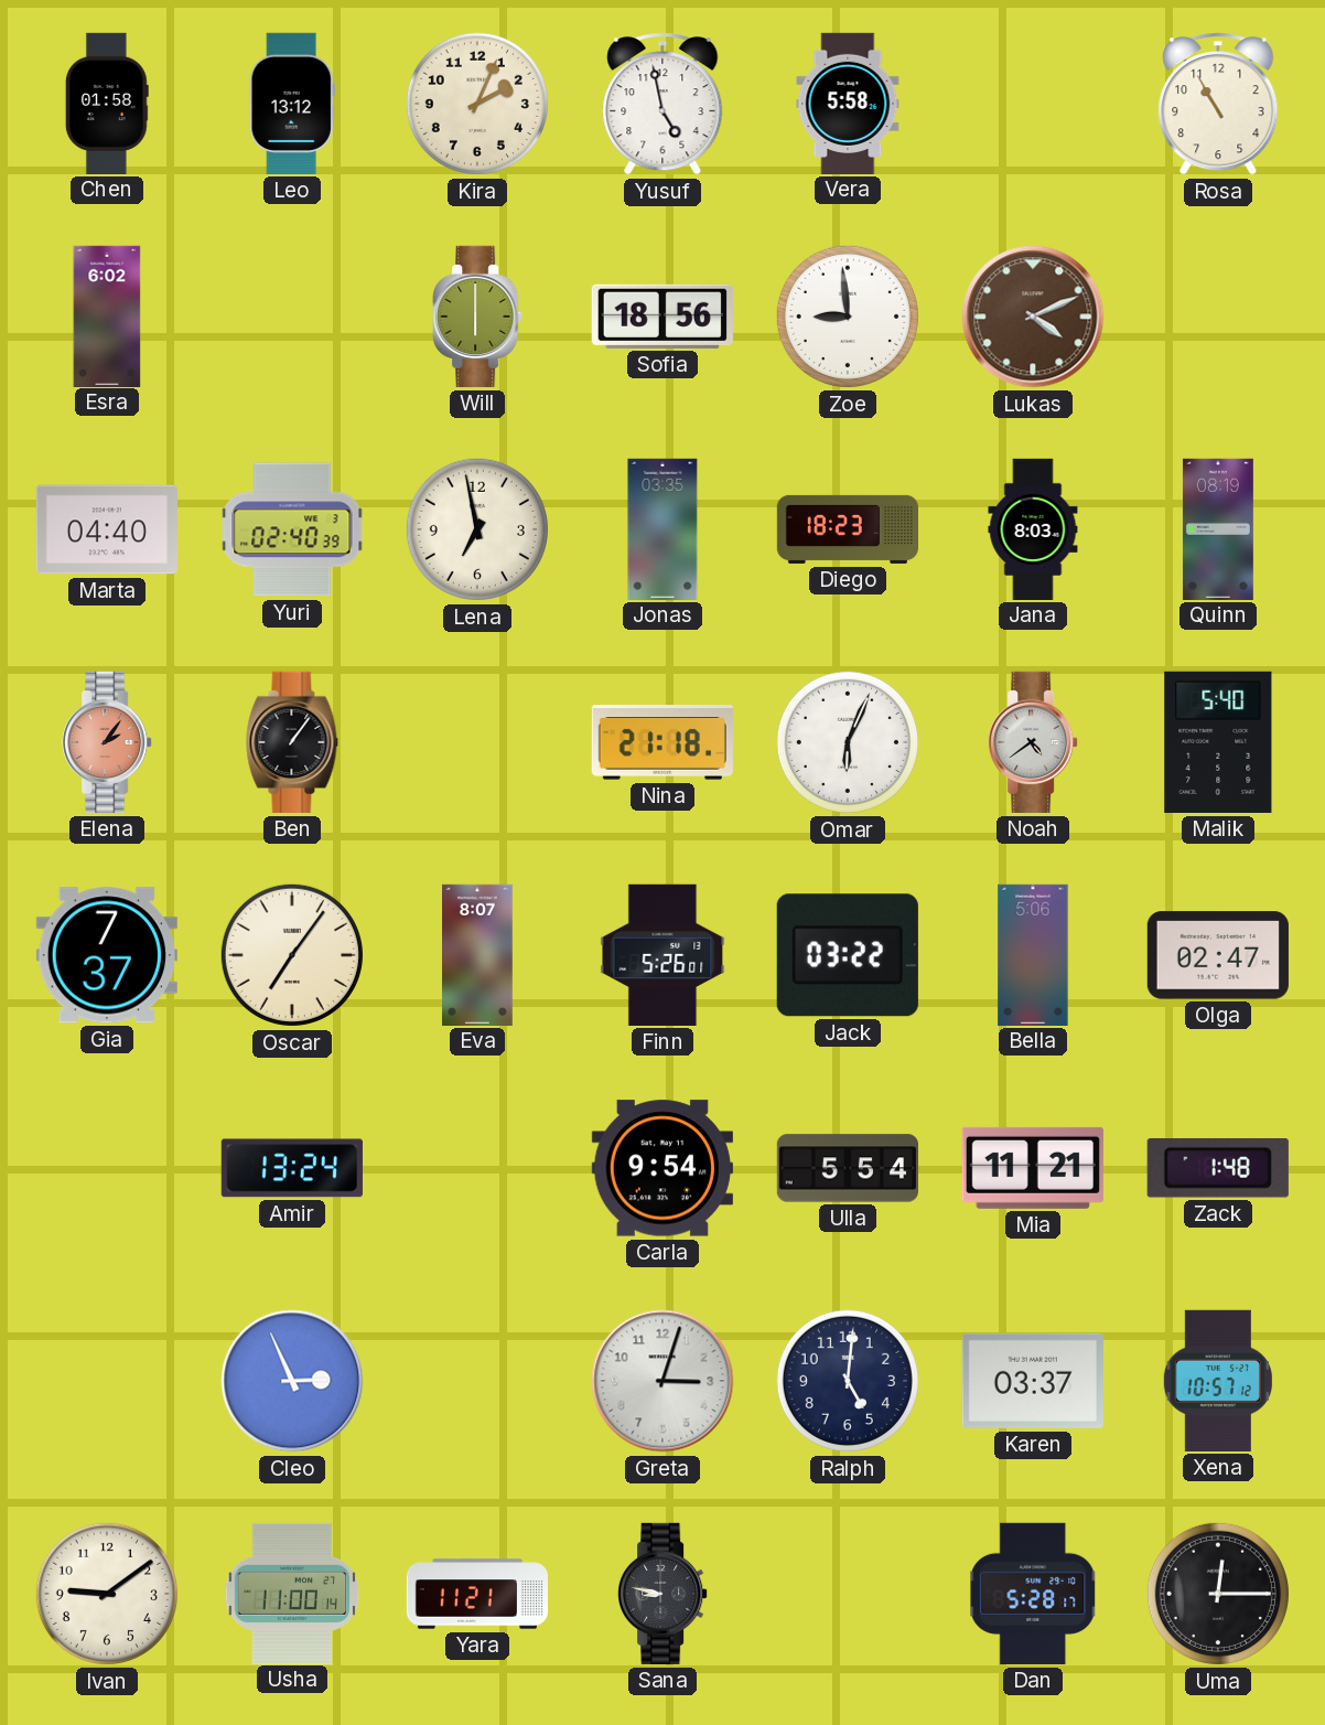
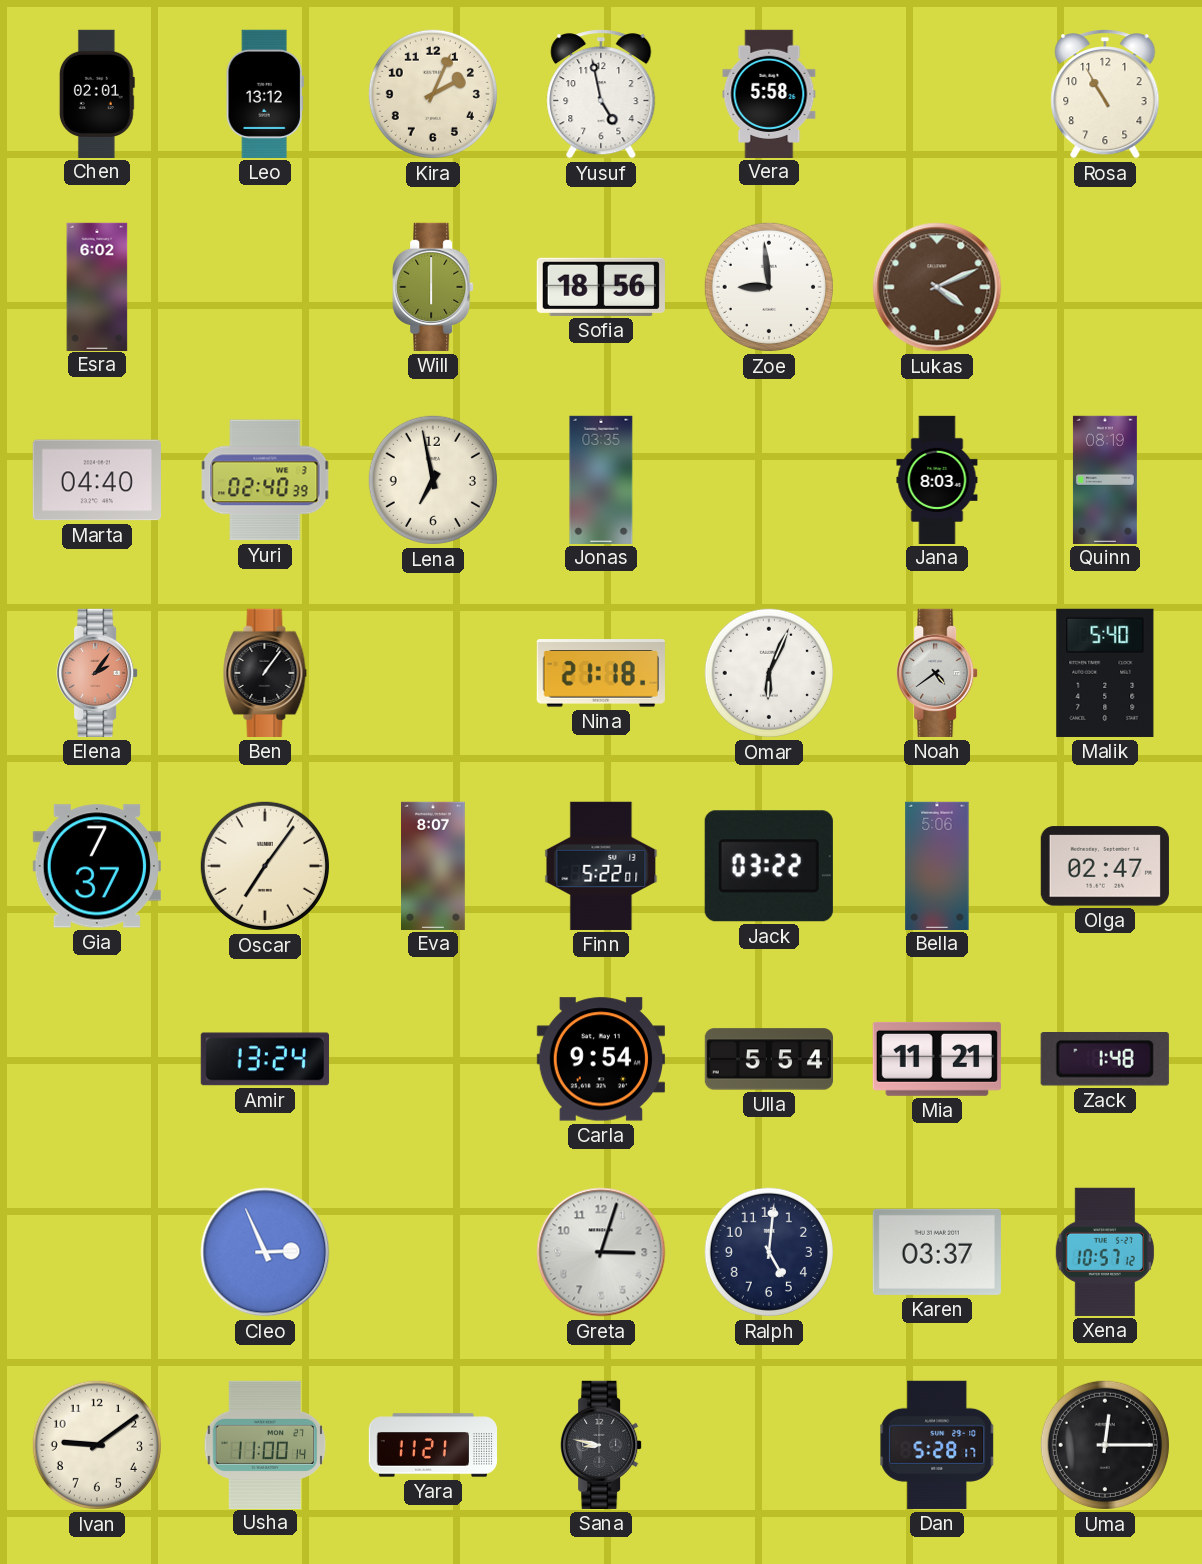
Chen: 01:58 -> 02:01
Diego: 18:23 -> none
Finn: 5:26 -> 5:22
